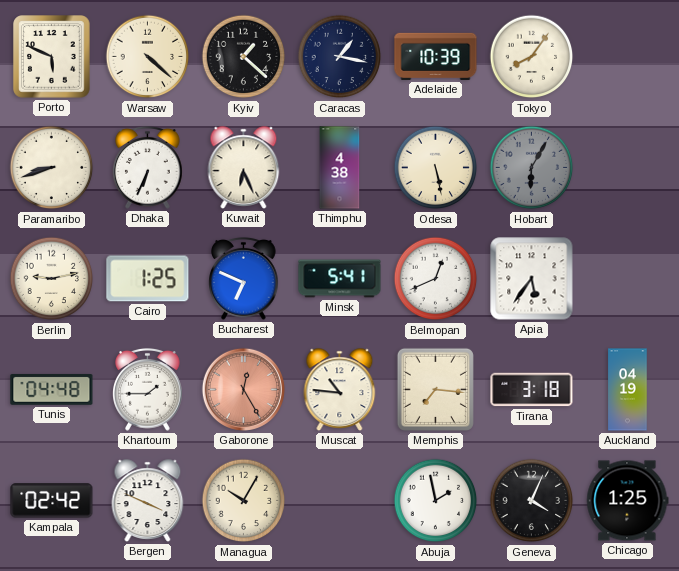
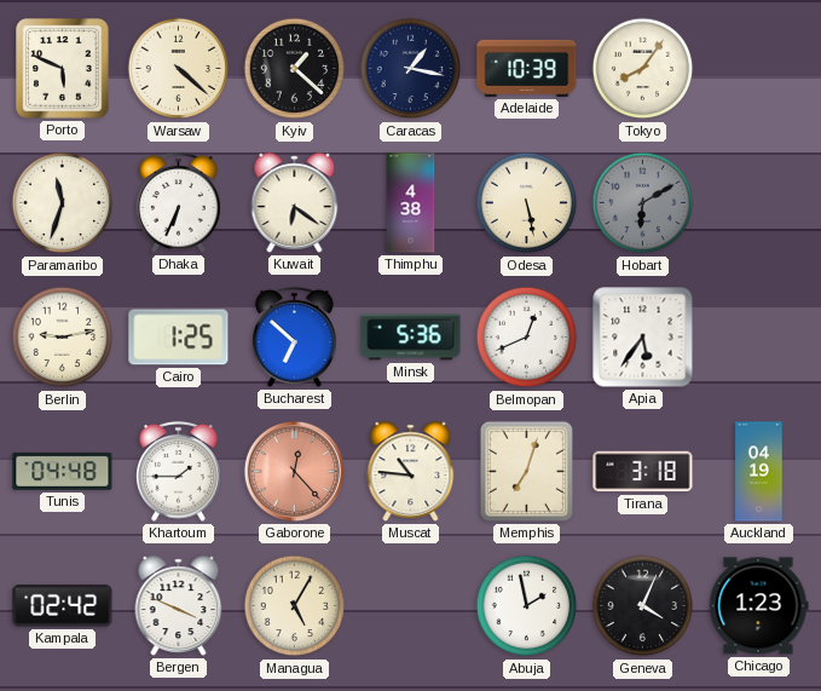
Paramaribo: 8:42 -> 11:33
Kuwait: 6:26 -> 6:21
Hobart: 6:05 -> 6:10
Bucharest: 6:49 -> 6:52
Minsk: 5:41 -> 5:36
Gaborone: 12:25 -> 12:23
Memphis: 7:16 -> 7:03
Managua: 10:05 -> 5:05
Chicago: 1:25 -> 1:23
